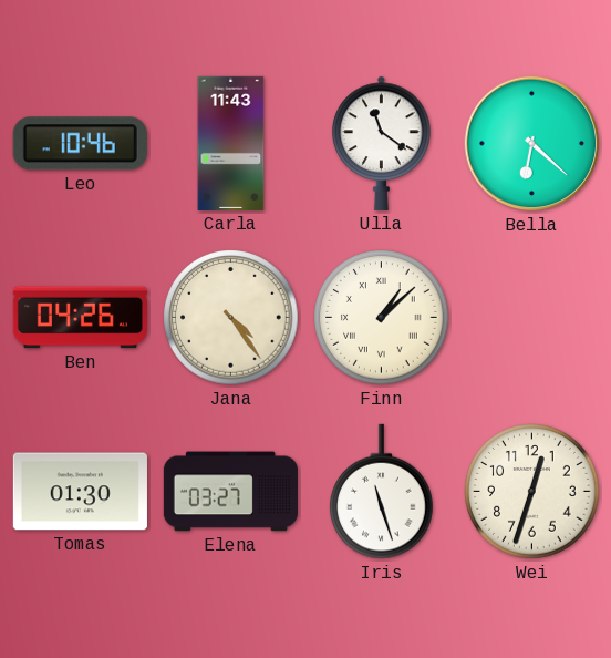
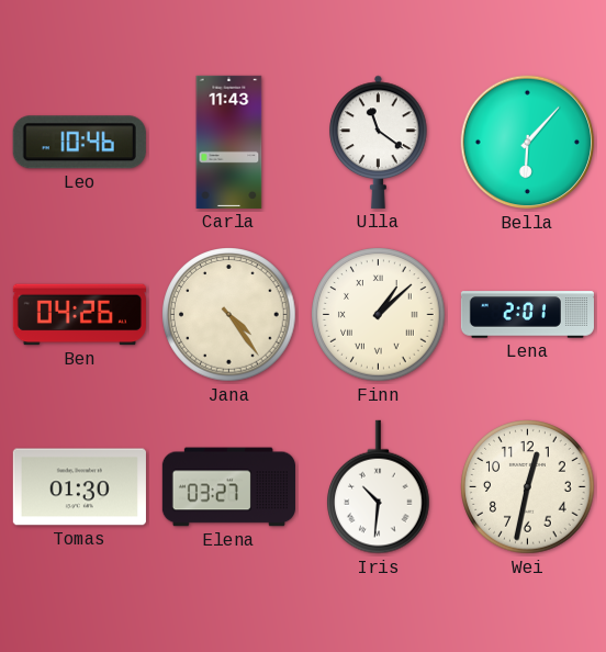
Bella: 6:22 -> 6:07
Lena: none -> 2:01
Iris: 11:27 -> 10:31
Wei: 12:33 -> 12:32
